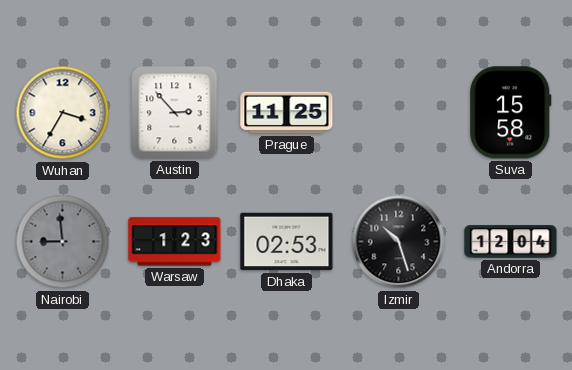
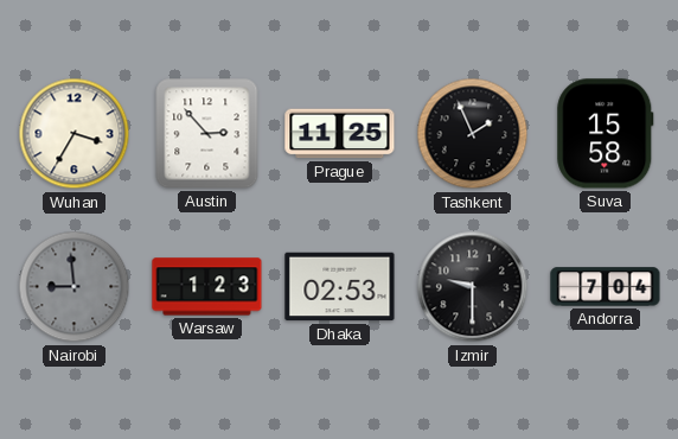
Tashkent: none -> 1:56
Izmir: 10:27 -> 9:30
Andorra: 12:04 -> 7:04
